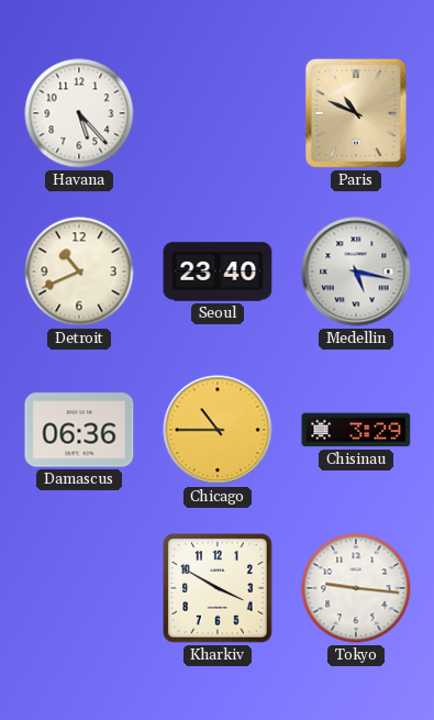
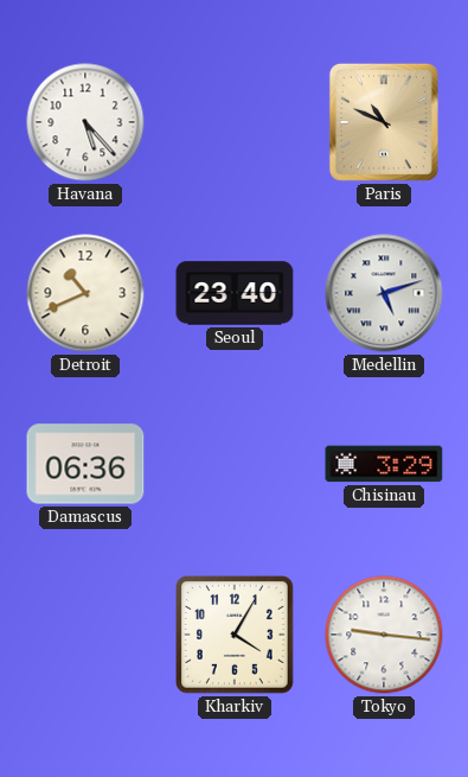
Medellin: 5:17 -> 5:12
Chicago: 10:45 -> none
Kharkiv: 3:50 -> 4:05
